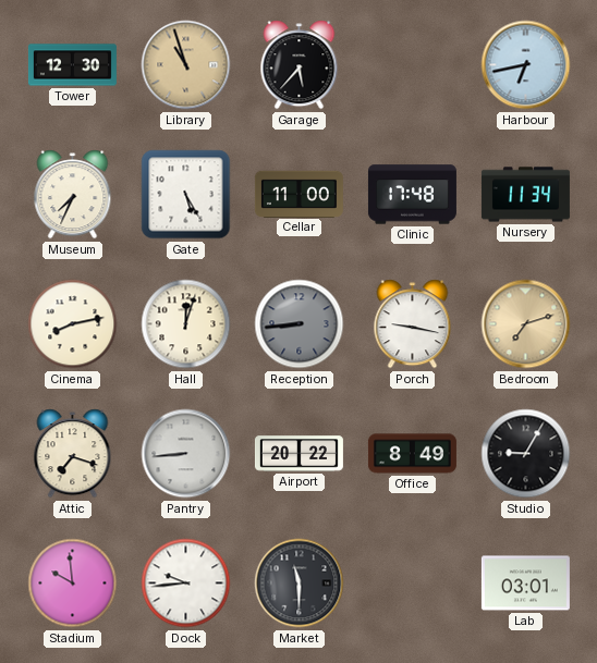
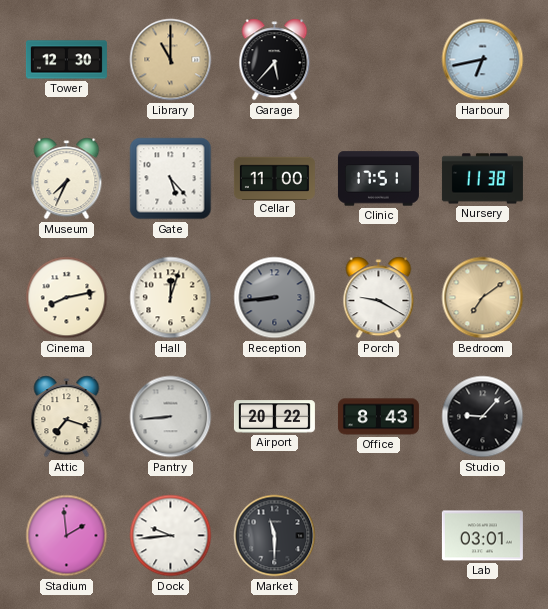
Library: 10:57 -> 11:00
Gate: 5:25 -> 5:23
Clinic: 17:48 -> 17:51
Nursery: 11:34 -> 11:38
Porch: 9:17 -> 9:20
Bedroom: 7:12 -> 7:09
Office: 8:49 -> 8:43
Studio: 9:05 -> 9:07
Stadium: 9:59 -> 1:59
